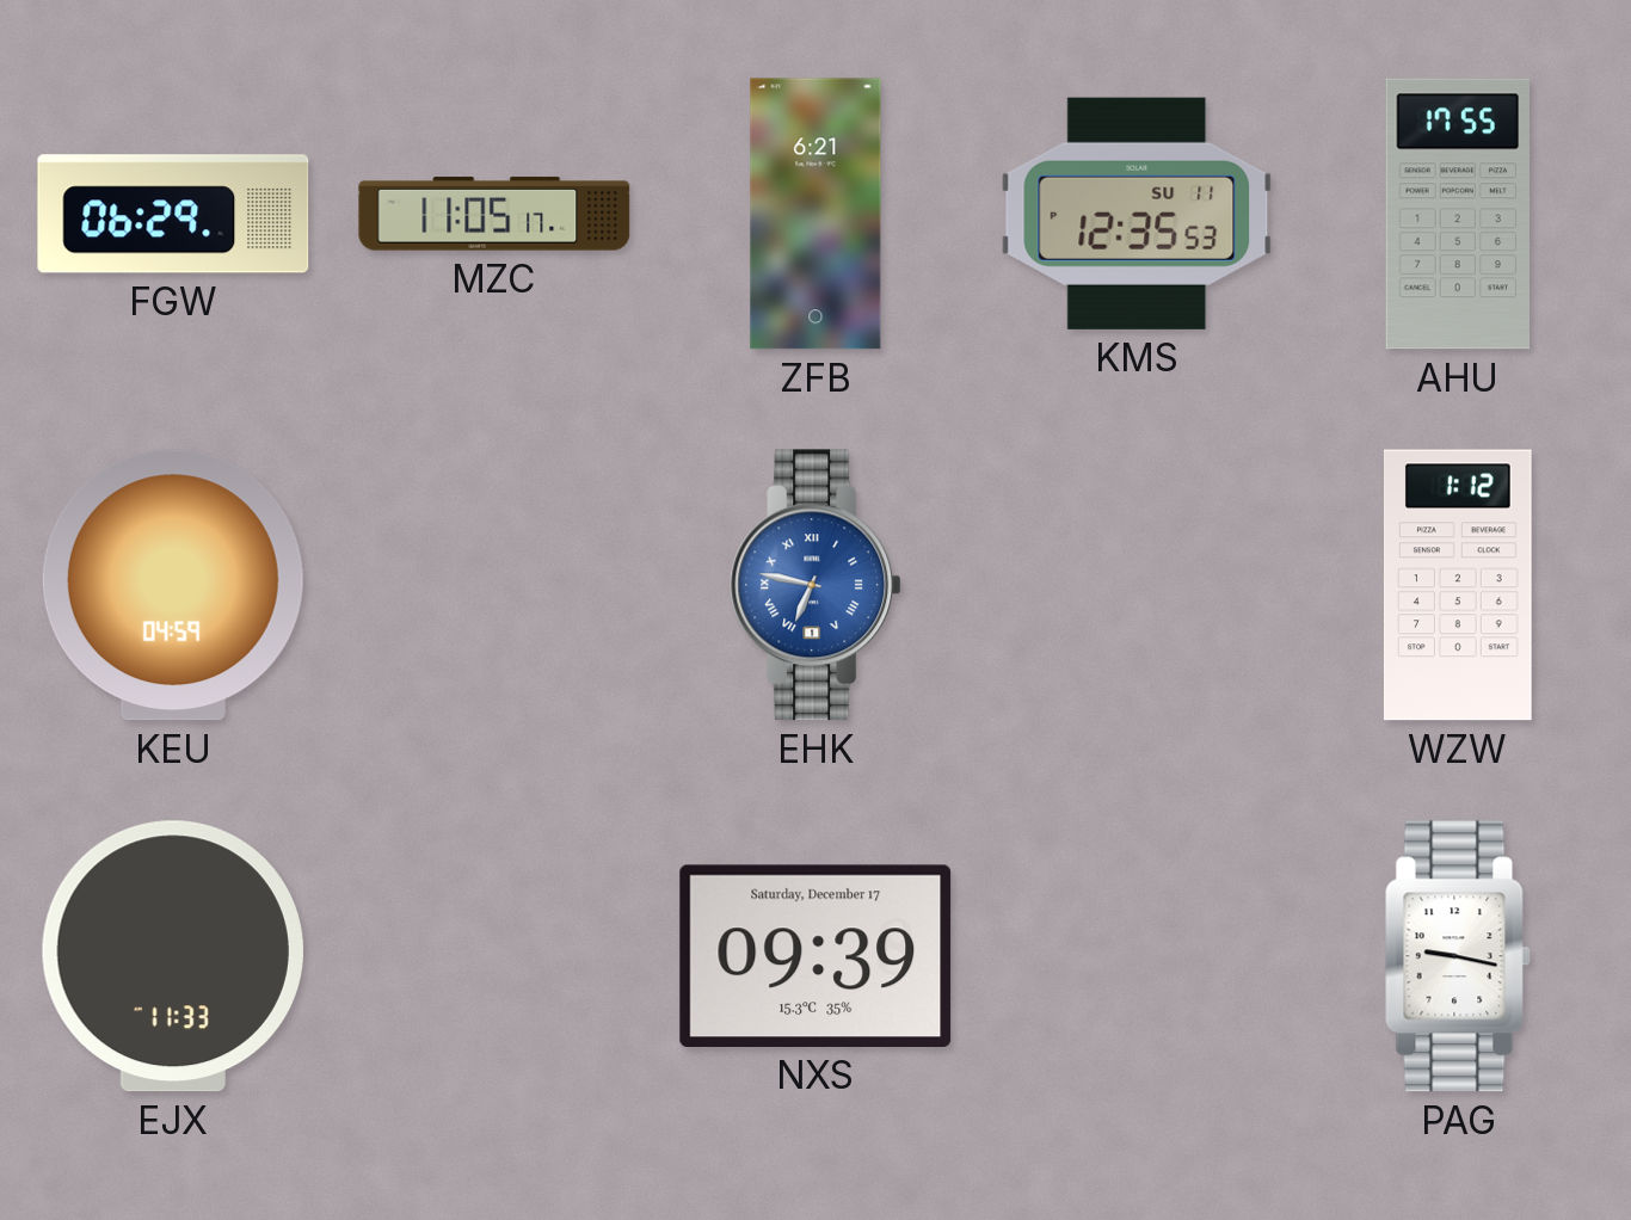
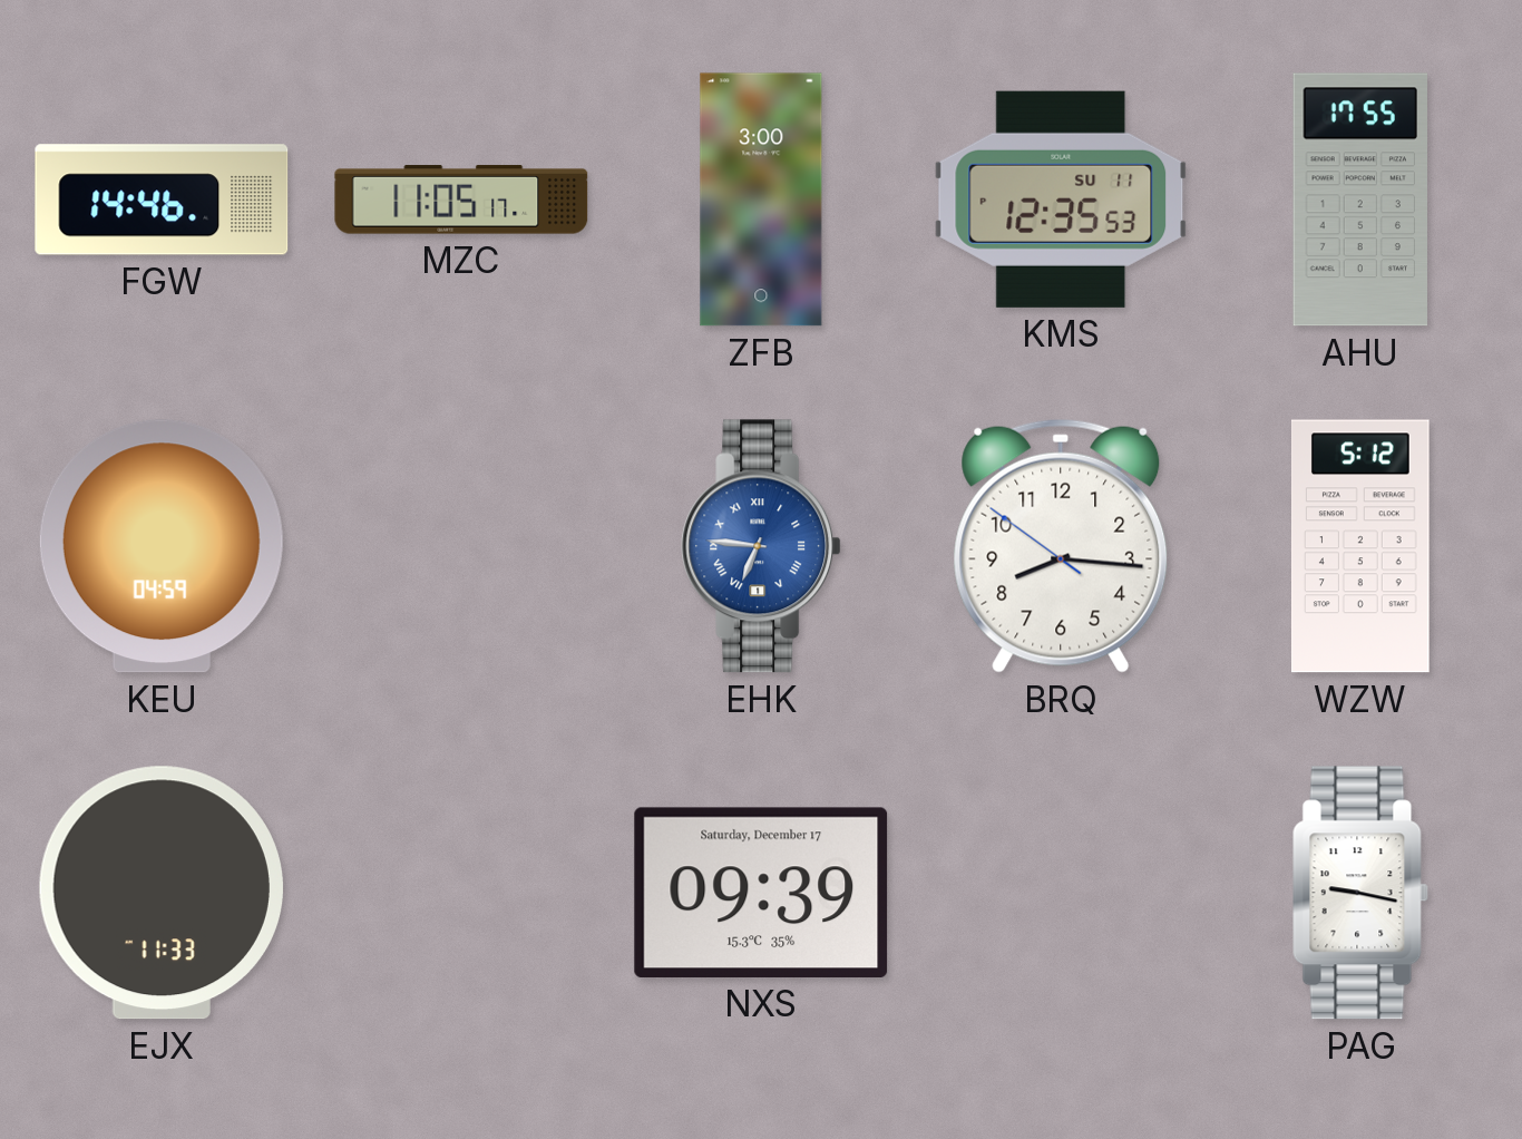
FGW: 06:29 -> 14:46
ZFB: 6:21 -> 3:00
EHK: 6:47 -> 6:46
BRQ: none -> 8:15
WZW: 1:12 -> 5:12
